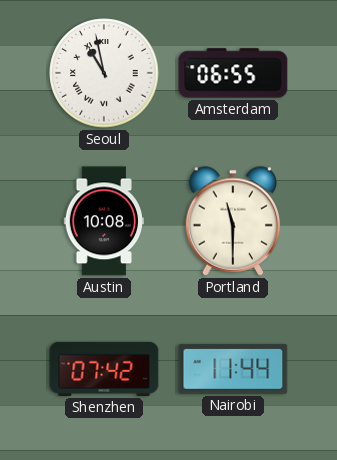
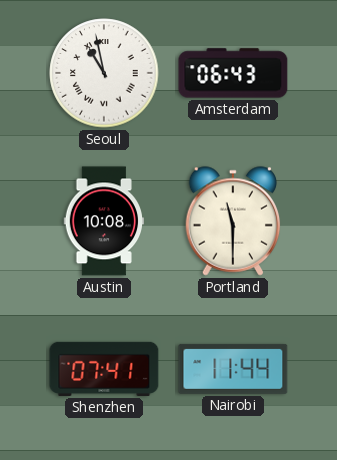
Amsterdam: 06:55 -> 06:43
Shenzhen: 07:42 -> 07:41
